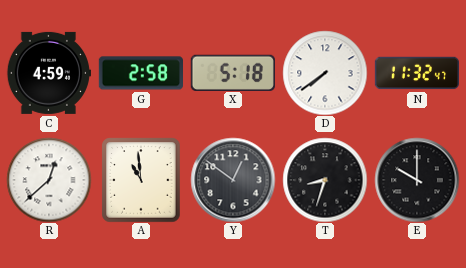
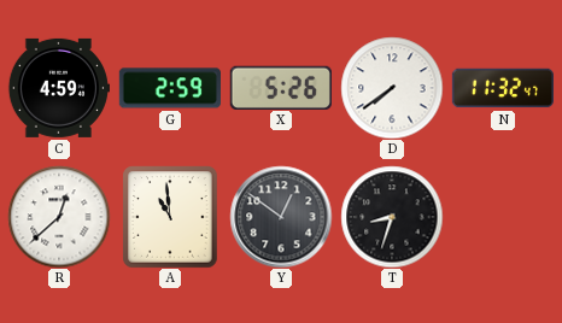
G: 2:58 -> 2:59
X: 5:18 -> 5:26
E: 10:00 -> none
